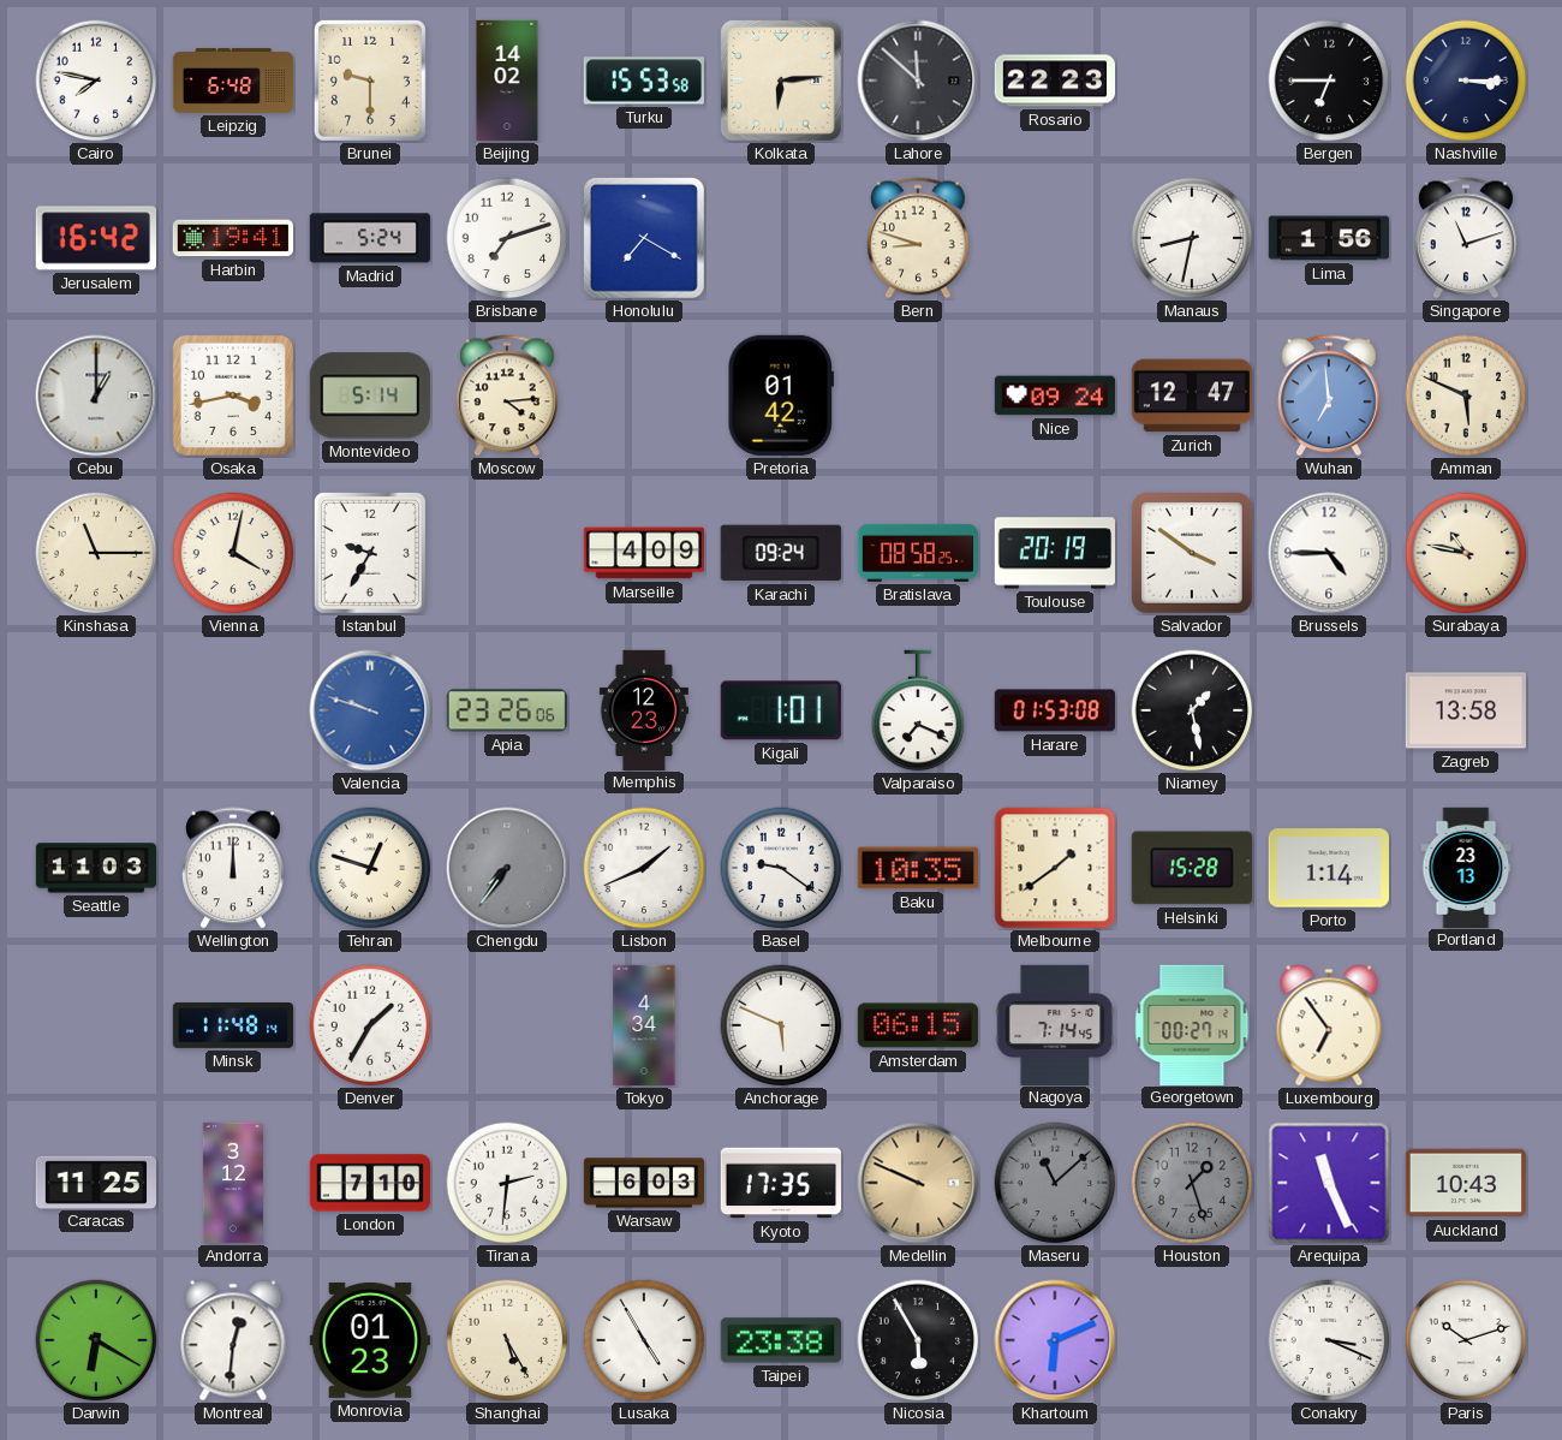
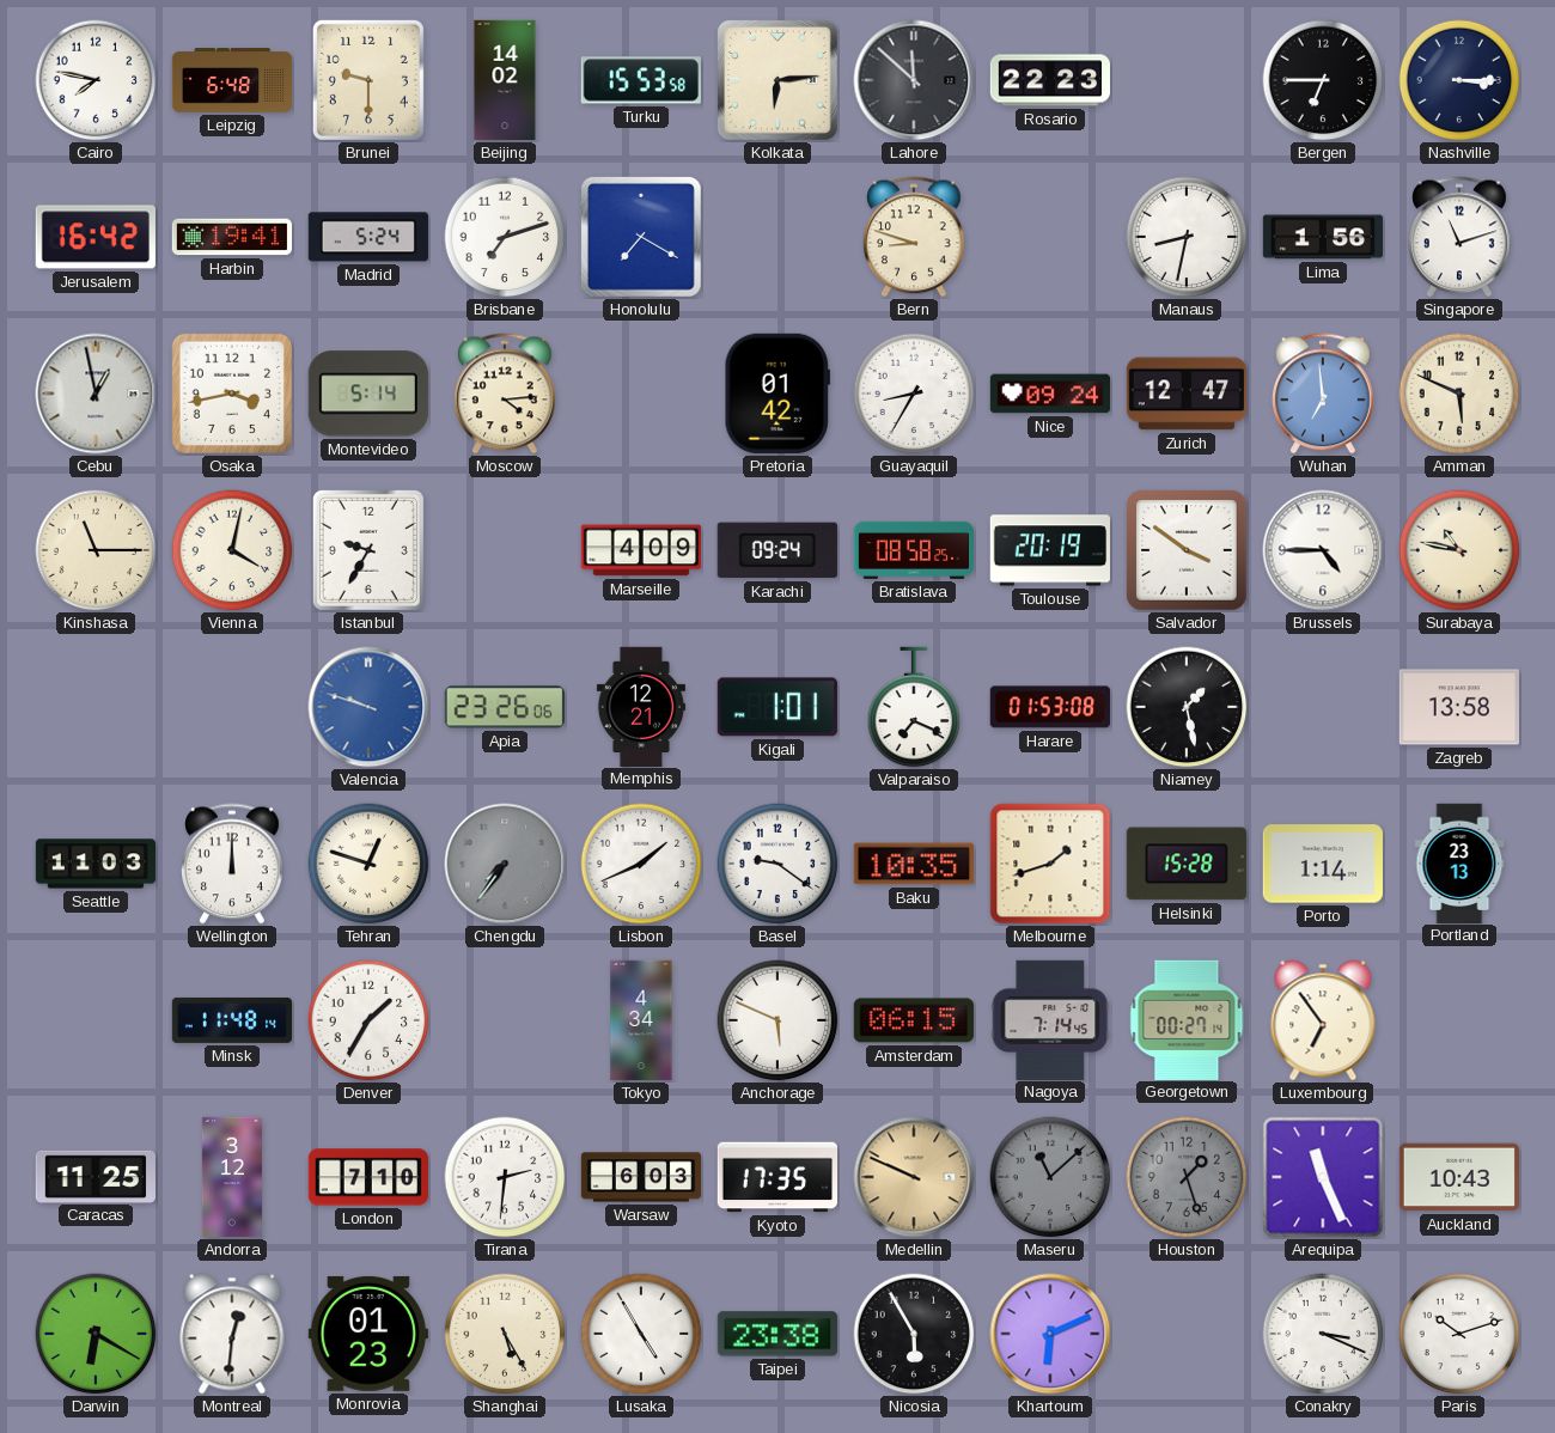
Cebu: 1:00 -> 12:58
Guayaquil: none -> 8:35
Memphis: 12:23 -> 12:21
Melbourne: 1:39 -> 1:42
